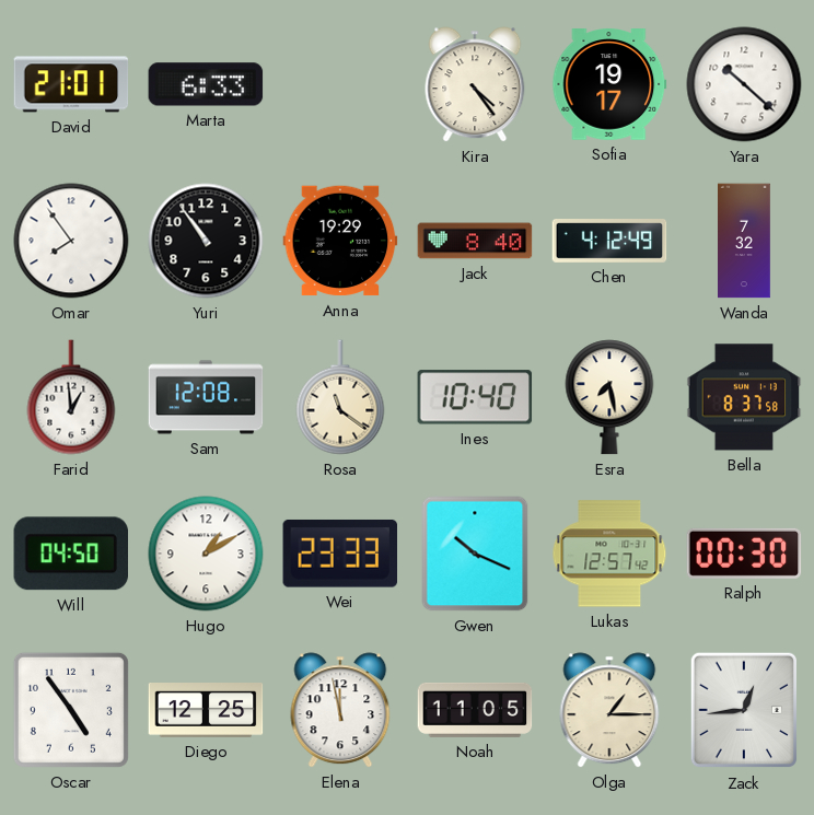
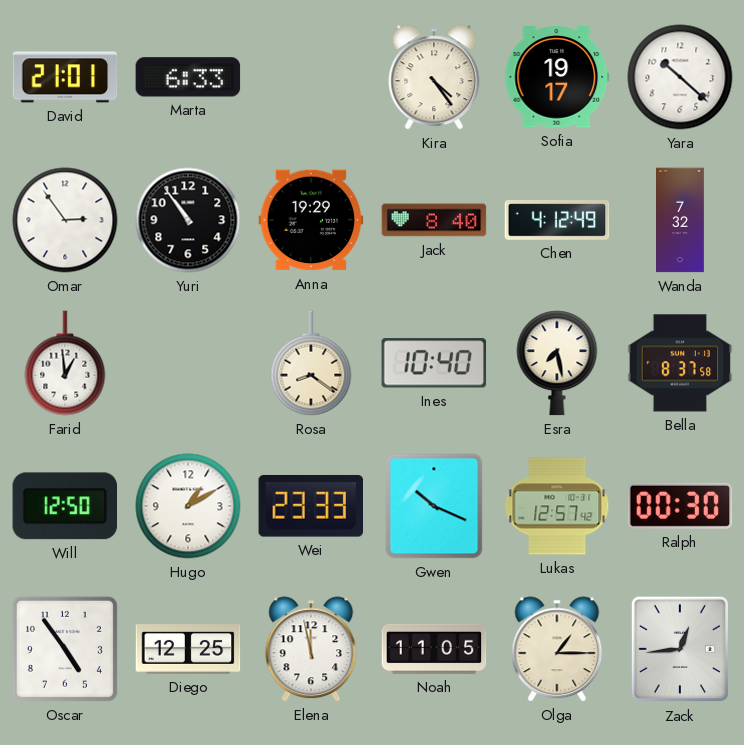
Omar: 7:54 -> 2:54
Sam: 12:08 -> none
Rosa: 11:21 -> 8:21
Will: 04:50 -> 12:50
